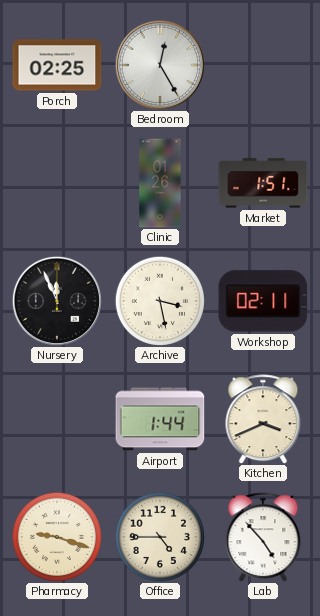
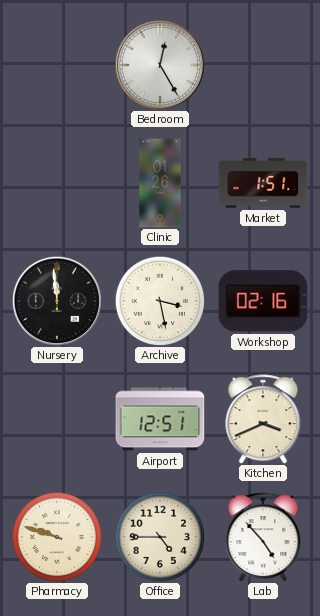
Porch: 02:25 -> none
Nursery: 11:56 -> 11:59
Workshop: 02:11 -> 02:16
Airport: 1:44 -> 12:51
Pharmacy: 9:18 -> 9:48
